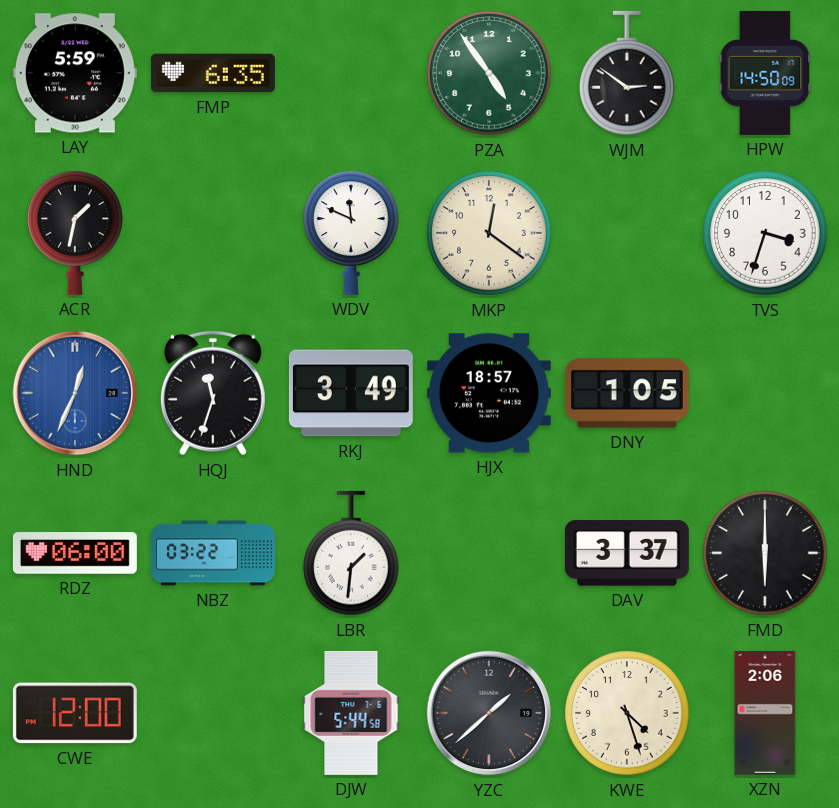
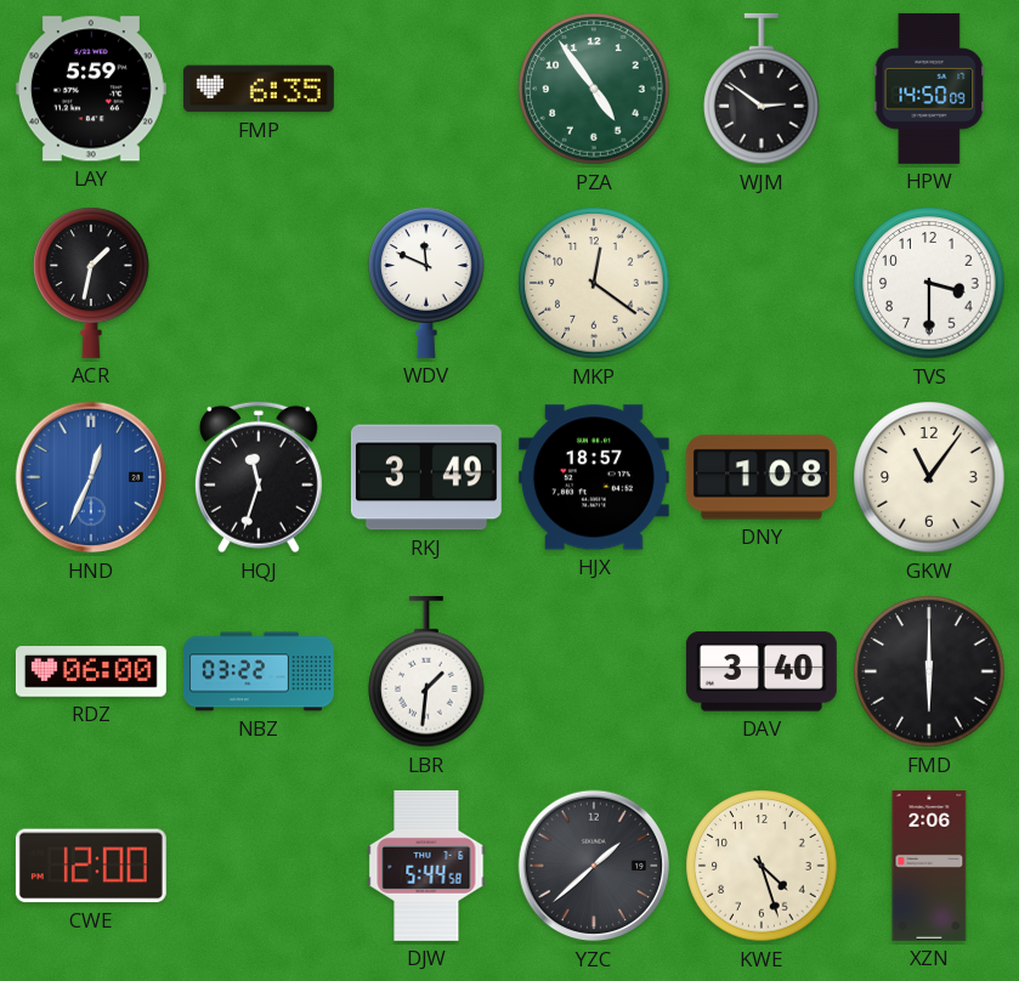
TVS: 3:33 -> 3:30
DNY: 1:05 -> 1:08
GKW: none -> 11:06
DAV: 3:37 -> 3:40
